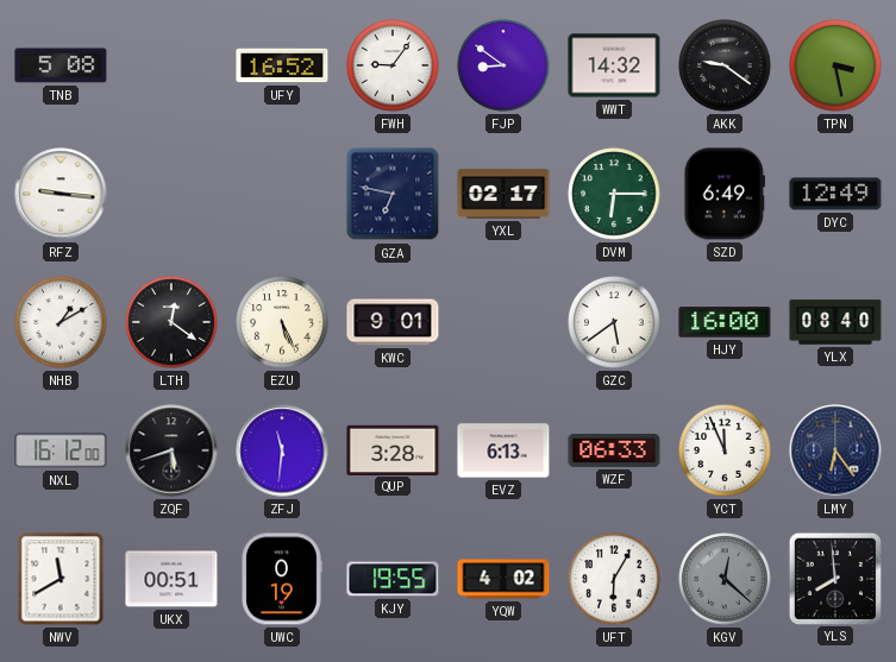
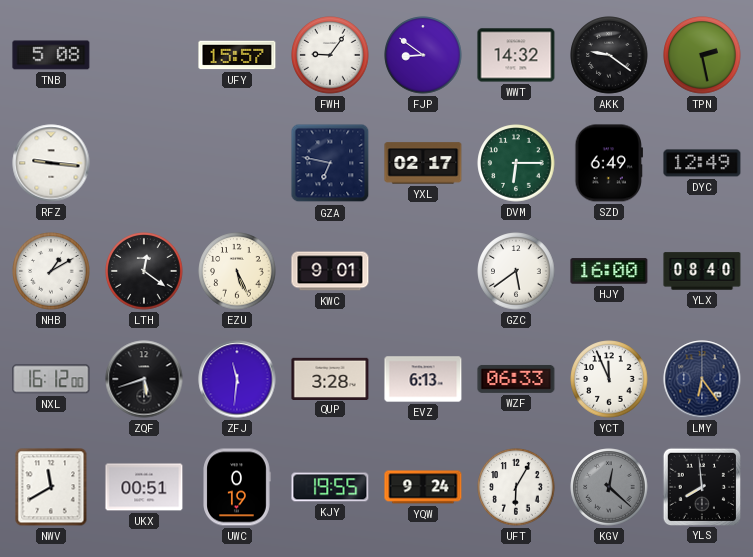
UFY: 16:52 -> 15:57
TPN: 3:28 -> 2:28
YQW: 4:02 -> 9:24
